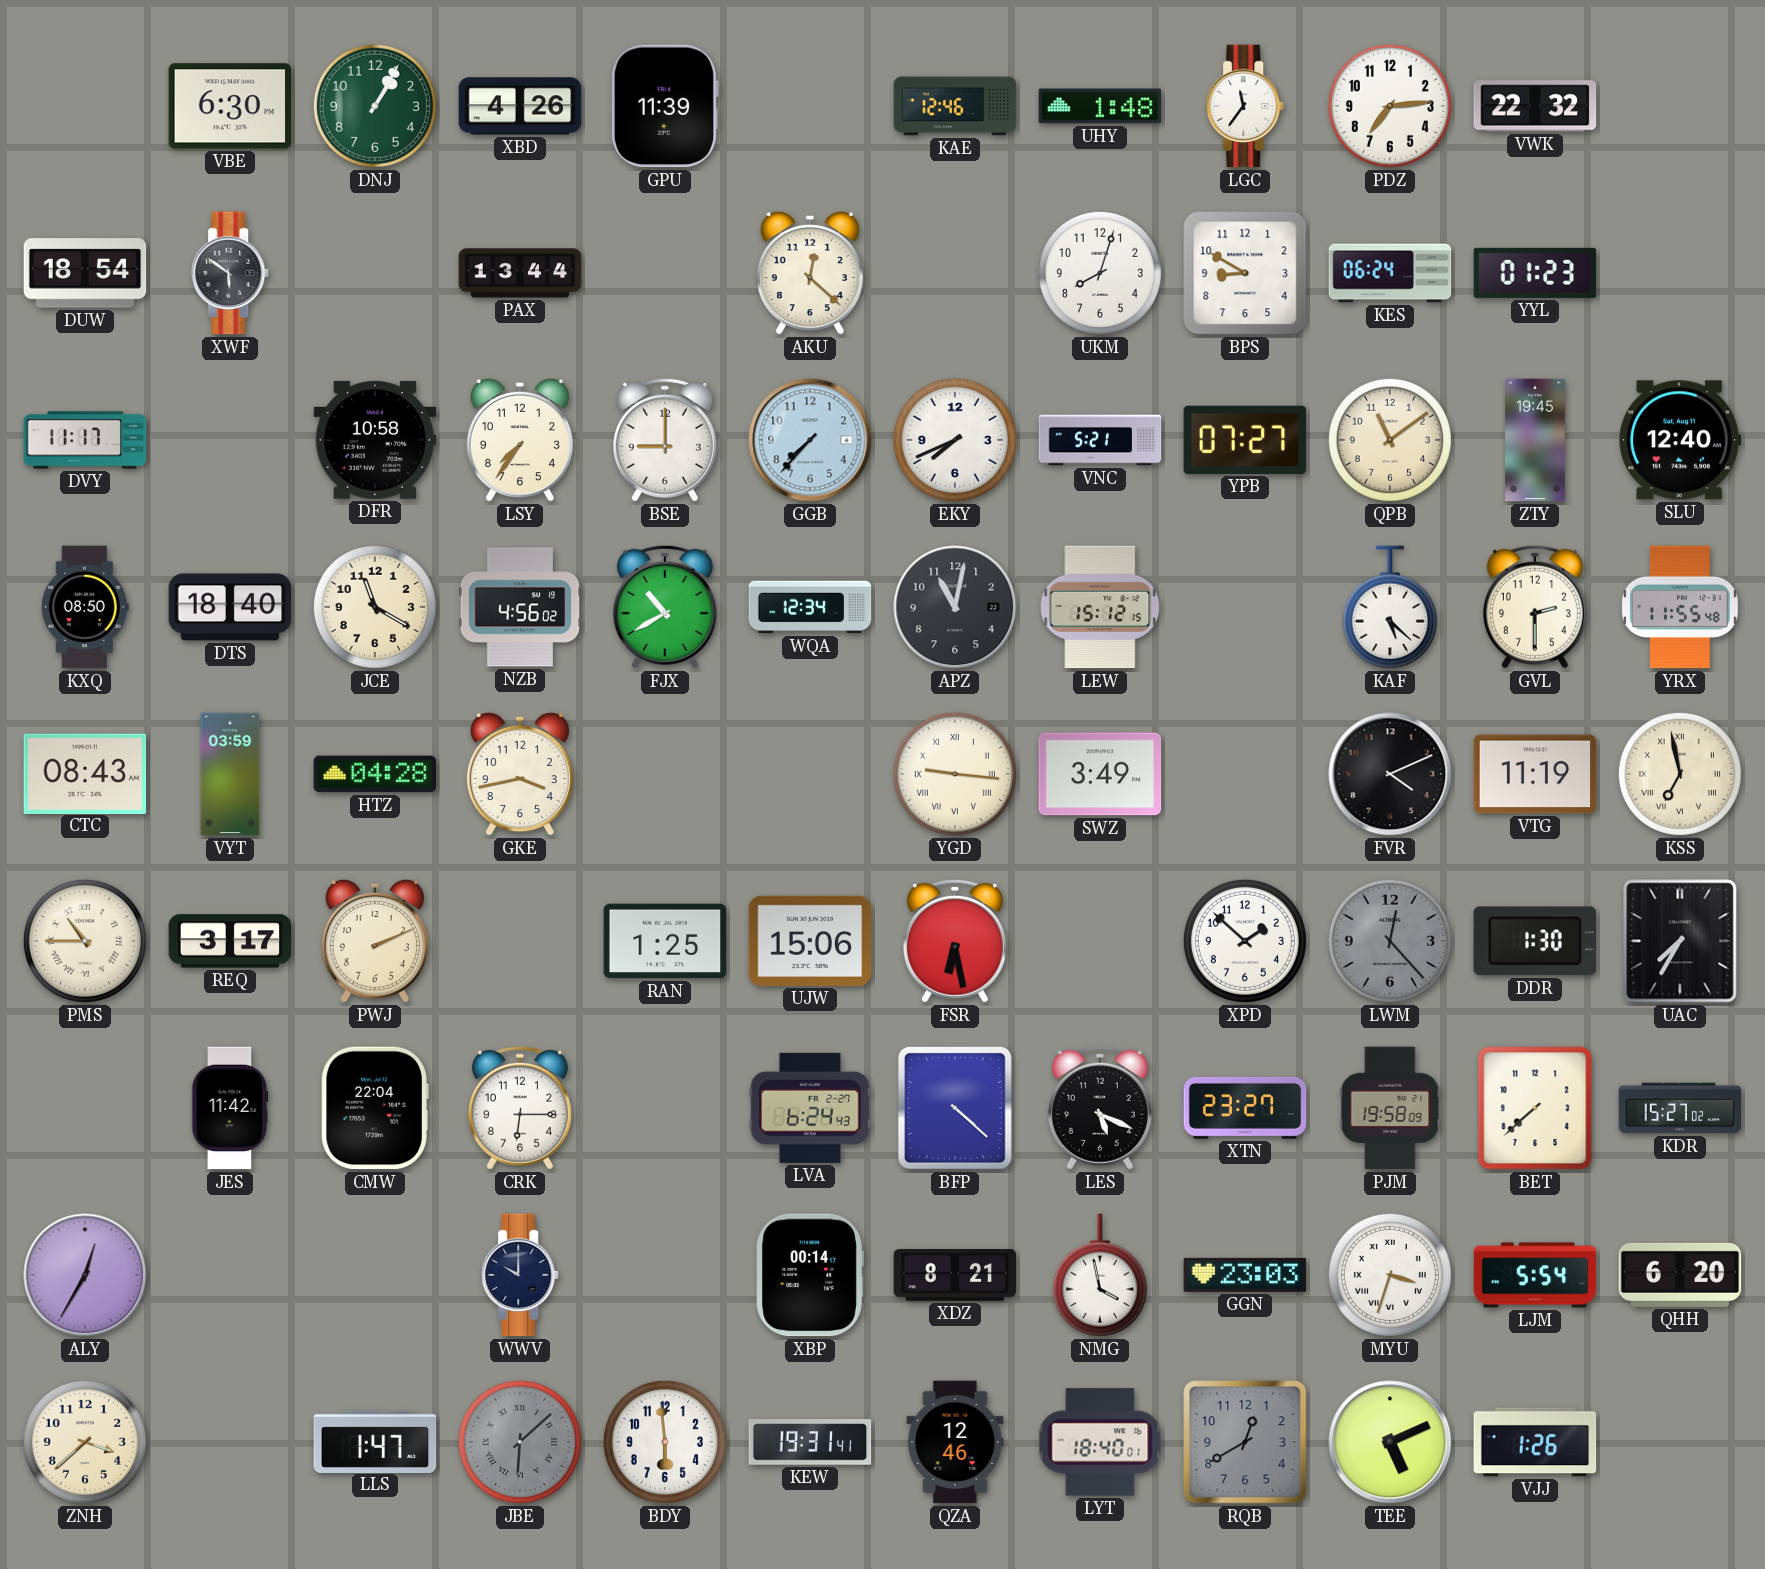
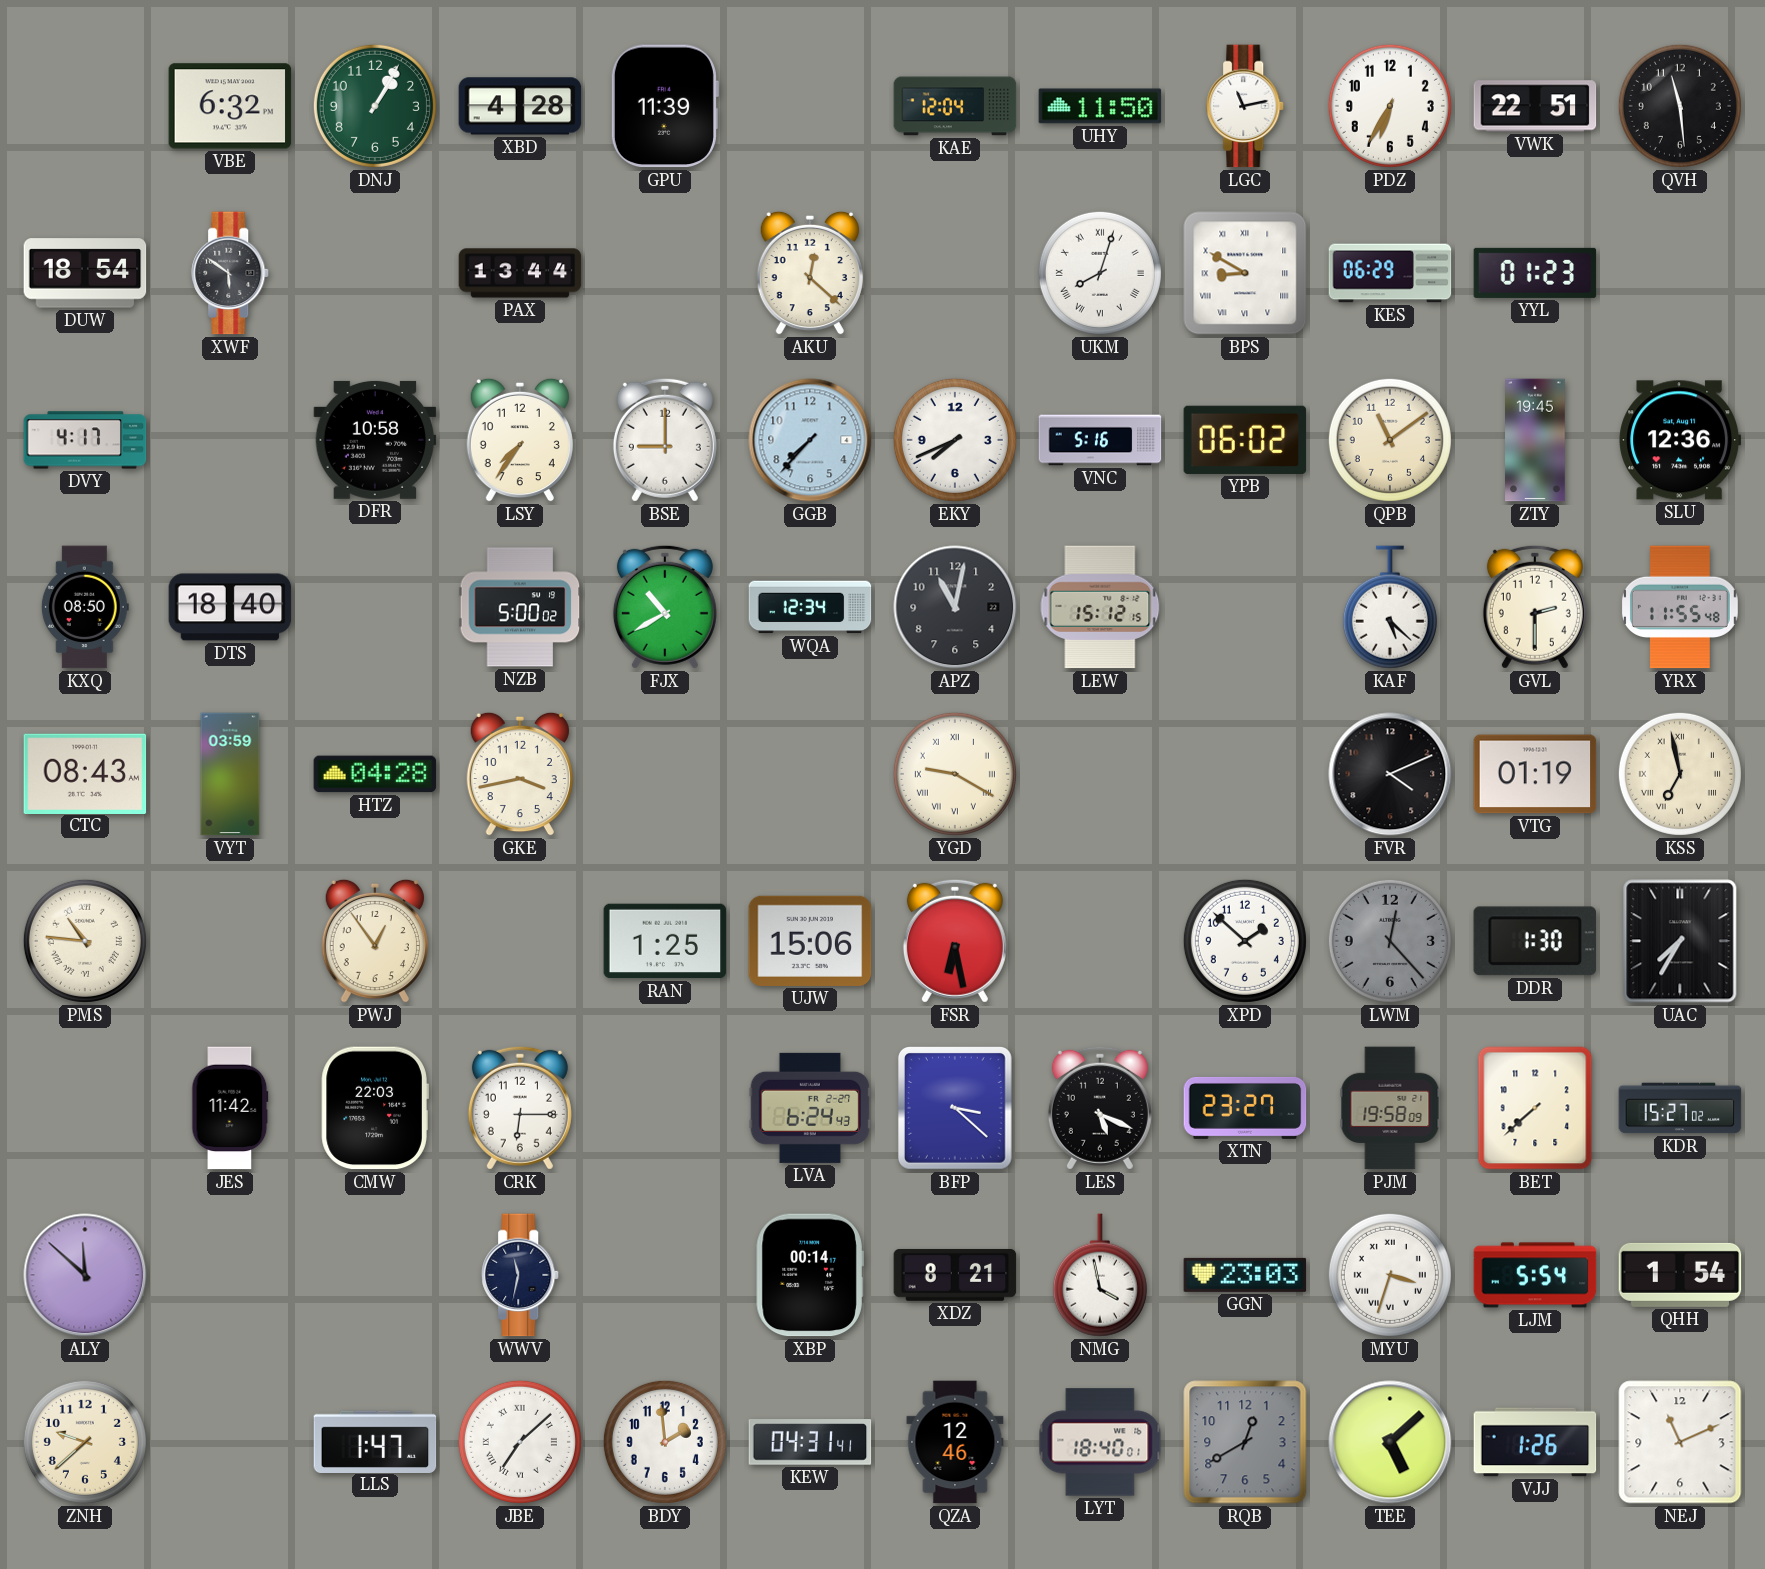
VBE: 6:30 -> 6:32
XBD: 4:26 -> 4:28
KAE: 12:46 -> 12:04
UHY: 1:48 -> 11:50
LGC: 11:36 -> 11:13
PDZ: 7:14 -> 6:35
VWK: 22:32 -> 22:51
QVH: none -> 11:29
UKM numerals: Arabic -> Roman
BPS numerals: Arabic -> Roman
KES: 06:24 -> 06:29
DVY: 11:17 -> 4:17
VNC: 5:21 -> 5:16
YPB: 07:27 -> 06:02
SLU: 12:40 -> 12:36
JCE: 11:20 -> none
NZB: 4:56 -> 5:00
YGD: 9:16 -> 9:20
SWZ: 3:49 -> none
VTG: 11:19 -> 01:19
PMS: 10:45 -> 10:46
REQ: 3:17 -> none
PWJ: 2:11 -> 12:54
CMW: 22:04 -> 22:03
BFP: 4:22 -> 3:22
ALY: 12:35 -> 11:52
WWV: 10:00 -> 11:32
QHH: 6:20 -> 1:54
ZNH: 3:38 -> 9:38
JBE: 6:08 -> 7:08
JBE dial: grey -> white
BDY: 5:59 -> 1:59
KEW: 19:31 -> 04:31
TEE: 5:11 -> 5:08
NEJ: none -> 11:11
